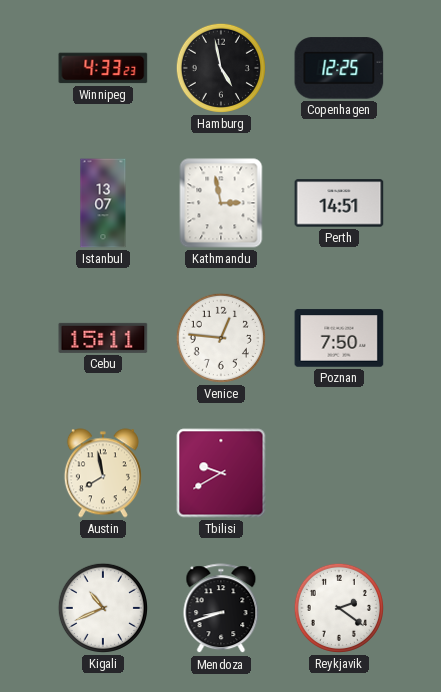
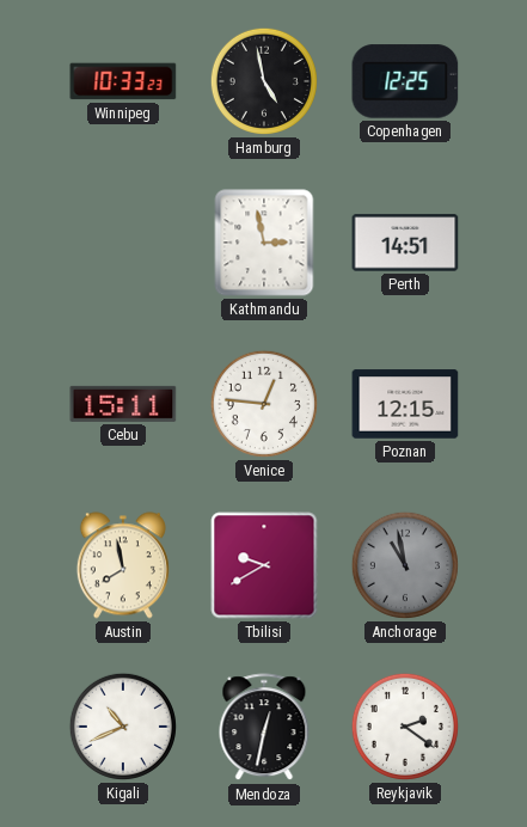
Winnipeg: 4:33 -> 10:33
Istanbul: 13:07 -> none
Poznan: 7:50 -> 12:15
Anchorage: none -> 10:58
Mendoza: 8:42 -> 12:32
